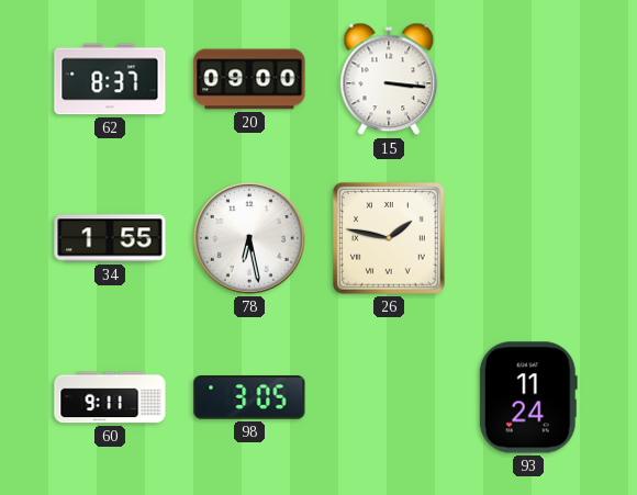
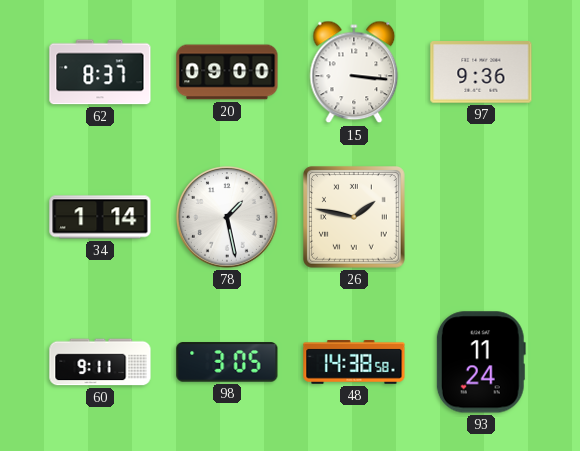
97: none -> 9:36
34: 1:55 -> 1:14
78: 6:28 -> 1:28
48: none -> 14:38
